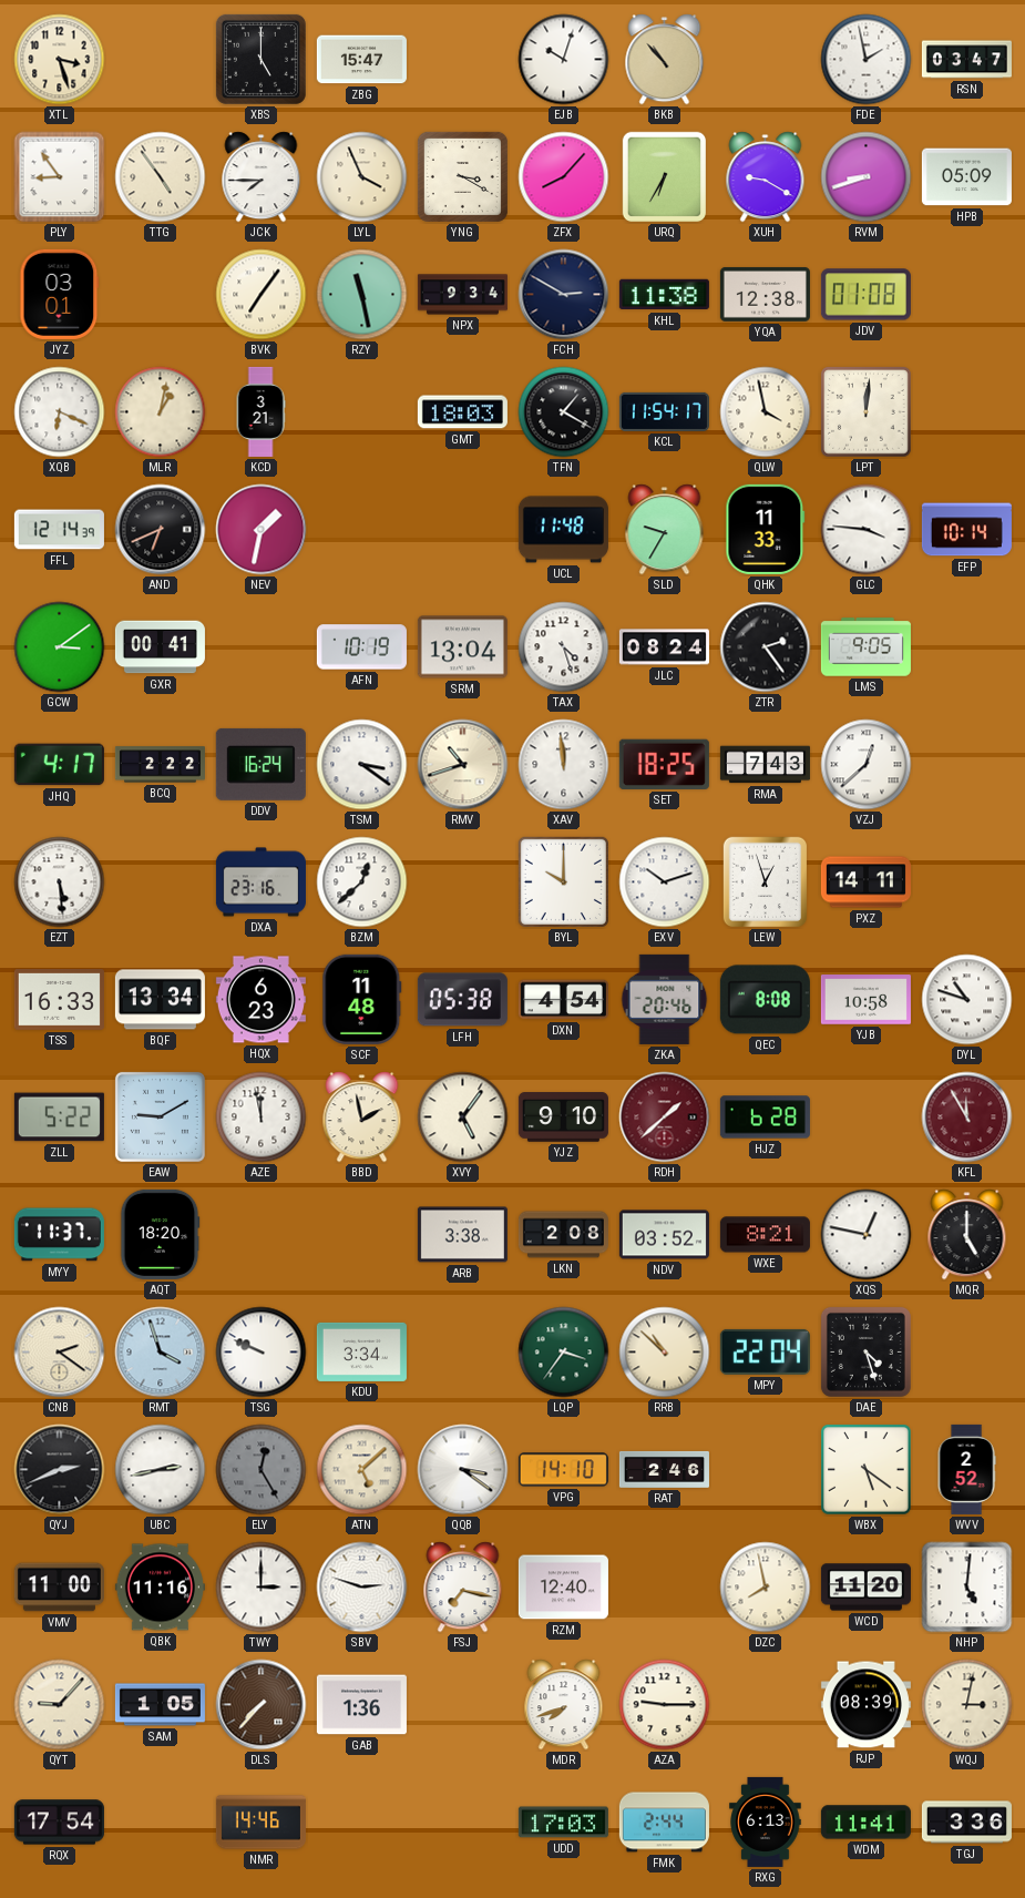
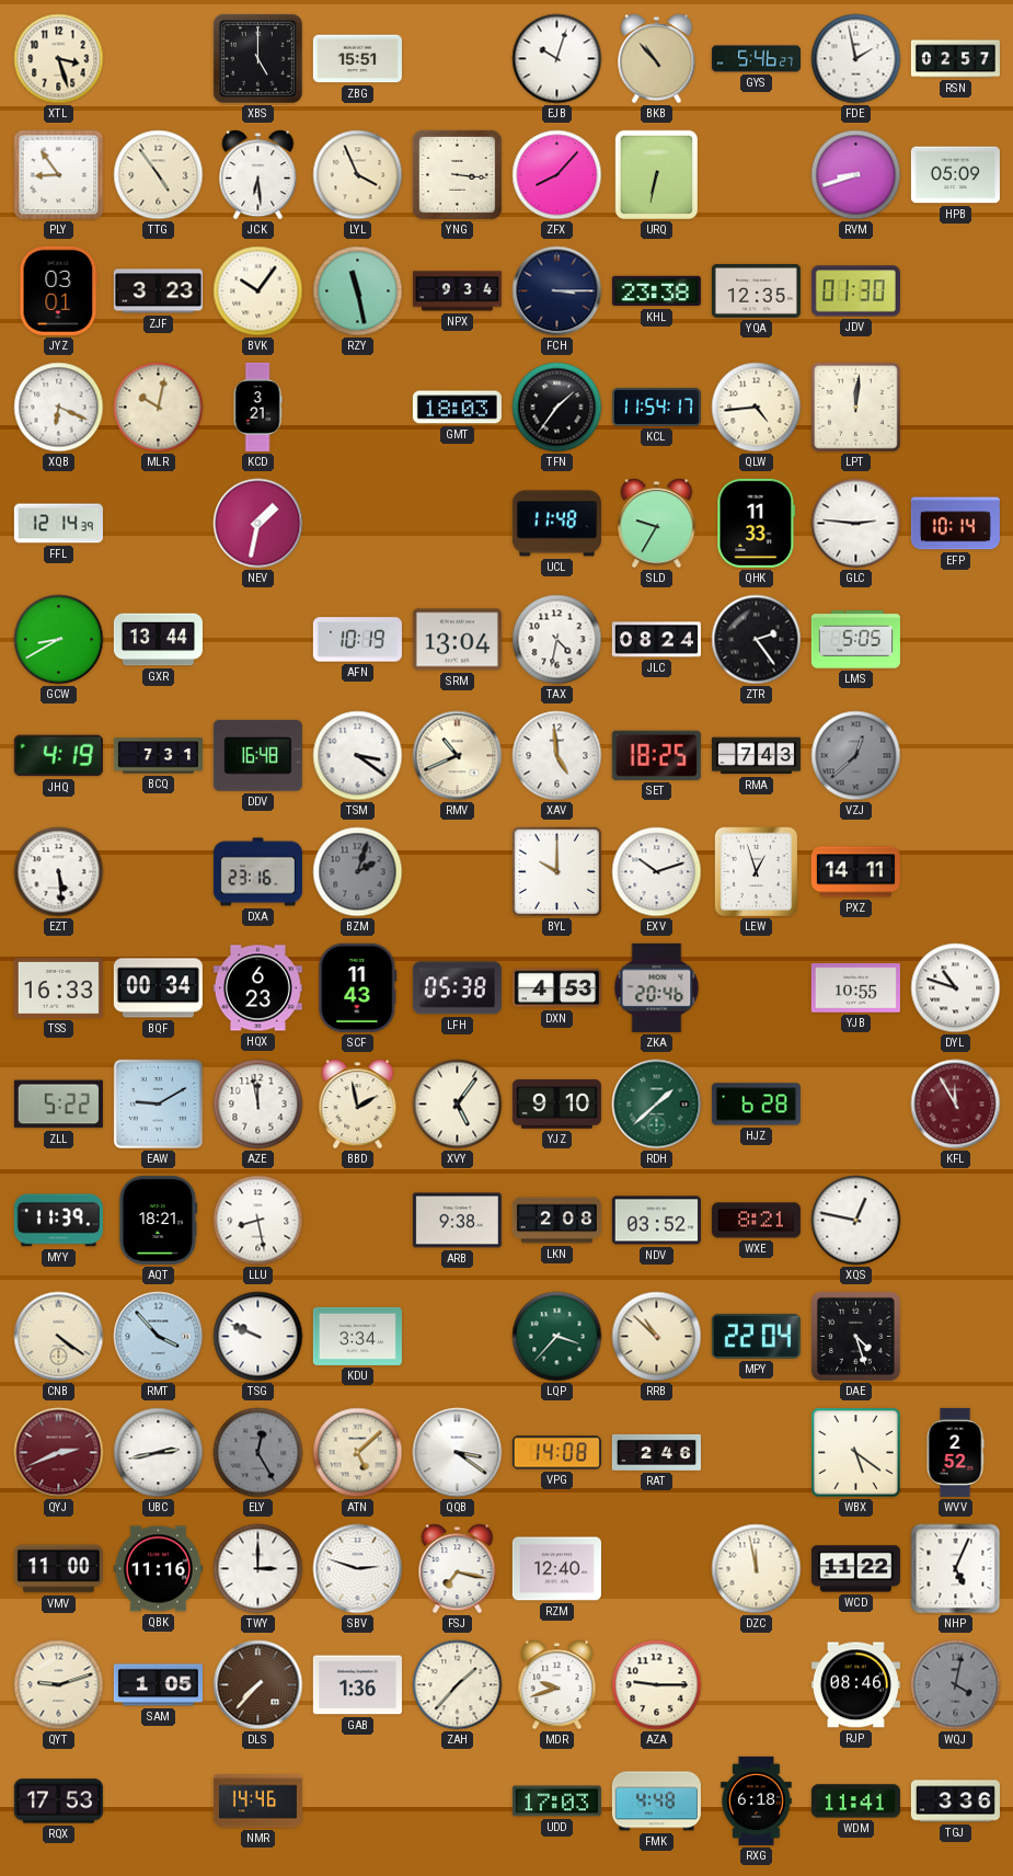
ZBG: 15:47 -> 15:51
GYS: none -> 5:46
RSN: 03:47 -> 02:57
JCK: 7:45 -> 6:29
YNG: 3:20 -> 3:16
URQ: 6:35 -> 6:32
XUH: 9:20 -> none
ZJF: none -> 3:23
BVK: 7:06 -> 10:06
FCH: 2:50 -> 3:15
KHL: 11:38 -> 23:38
YQA: 12:38 -> 12:35
JDV: 01:08 -> 01:30
MLR: 1:02 -> 10:02
TFN: 1:20 -> 1:36
QLW: 3:58 -> 4:44
AND: 6:41 -> none
GLC: 3:46 -> 2:46
GCW: 3:09 -> 8:40
GXR: 00:41 -> 13:44
TAX: 4:27 -> 4:32
LMS: 9:05 -> 5:05
JHQ: 4:17 -> 4:19
BCQ: 2:22 -> 7:31
DDV: 16:24 -> 16:48
RMV: 10:42 -> 10:41
XAV: 11:59 -> 4:59
VZJ dial: white -> grey
BZM: 12:38 -> 2:03
BZM dial: white -> grey
BQF: 13:34 -> 00:34
SCF: 11:48 -> 11:43
DXN: 4:54 -> 4:53
QEC: 8:08 -> none
YJB: 10:58 -> 10:55
RDH dial: burgundy -> green
MYY: 11:37 -> 11:39
AQT: 18:20 -> 18:21
LLU: none -> 8:28
ARB: 3:38 -> 9:38
MQR: 5:00 -> none
CNB: 2:21 -> 4:21
RMT: 3:57 -> 3:53
LQP: 3:36 -> 3:37
QYJ dial: black -> burgundy
VPG: 14:10 -> 14:08
DZC: 7:58 -> 11:58
WCD: 11:20 -> 11:22
NHP: 5:01 -> 5:04
QYT: 9:07 -> 9:12
ZAH: none -> 1:37
MDR: 7:42 -> 9:42
RJP: 08:39 -> 08:46
WQJ: 3:02 -> 4:02
WQJ dial: cream -> grey
RQX: 17:54 -> 17:53
FMK: 2:44 -> 4:48
RXG: 6:13 -> 6:18
